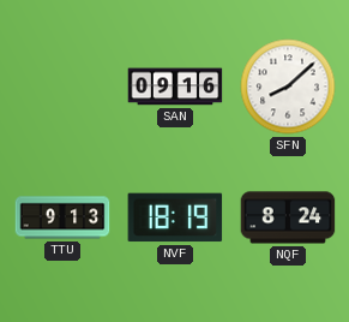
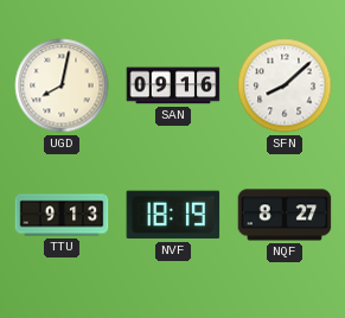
UGD: none -> 8:02
NQF: 8:24 -> 8:27
